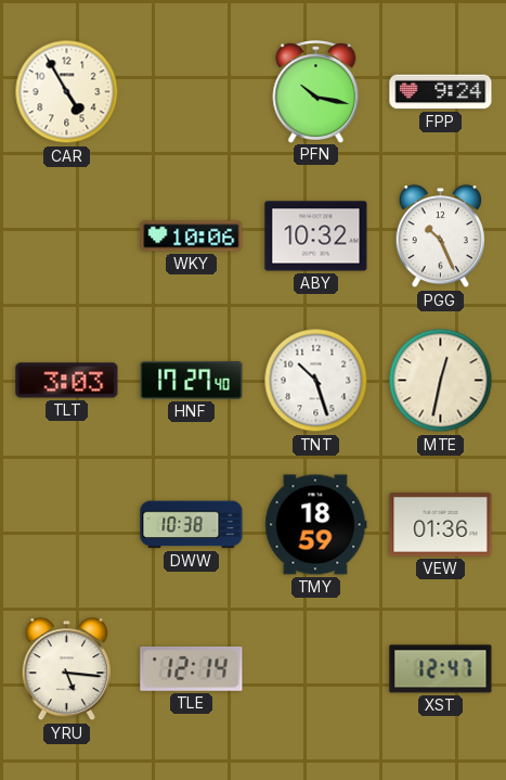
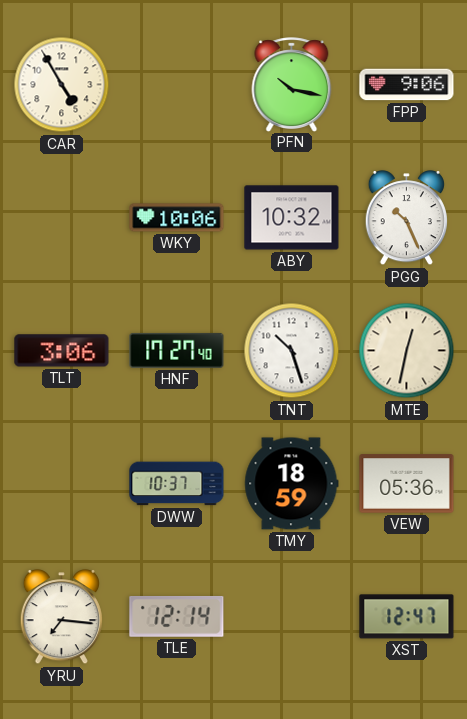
FPP: 9:24 -> 9:06
TLT: 3:03 -> 3:06
DWW: 10:38 -> 10:37
VEW: 01:36 -> 05:36
YRU: 5:16 -> 7:16
